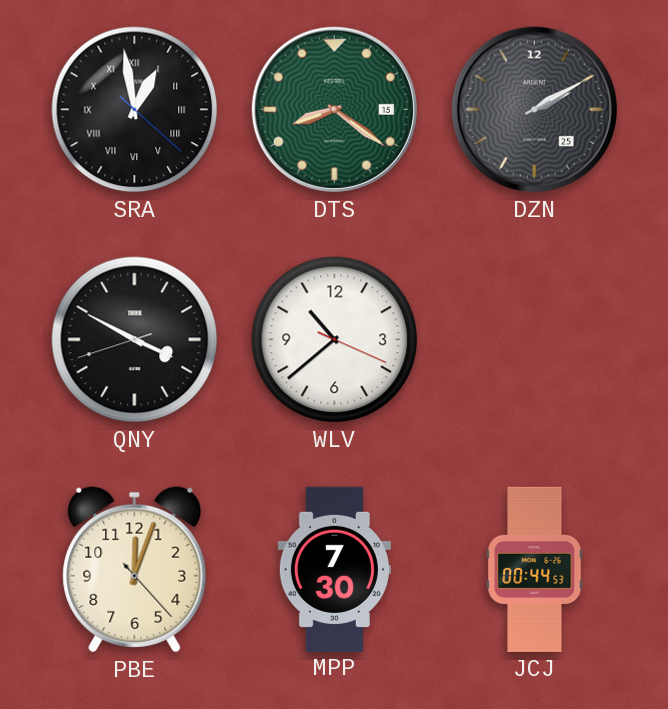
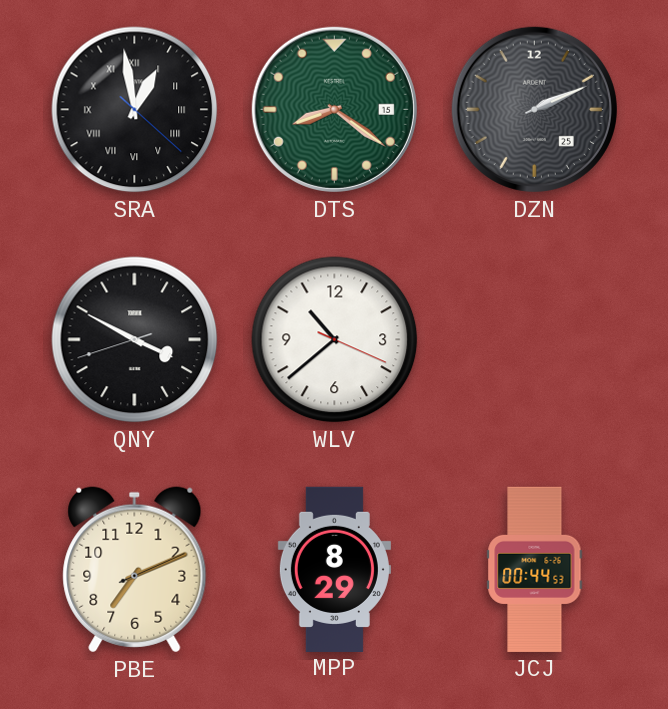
DZN: 2:10 -> 2:11
PBE: 12:03 -> 7:11
MPP: 7:30 -> 8:29
